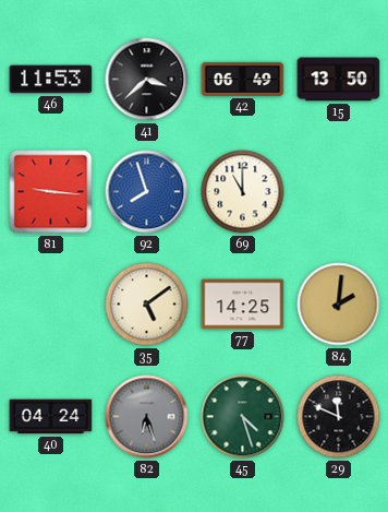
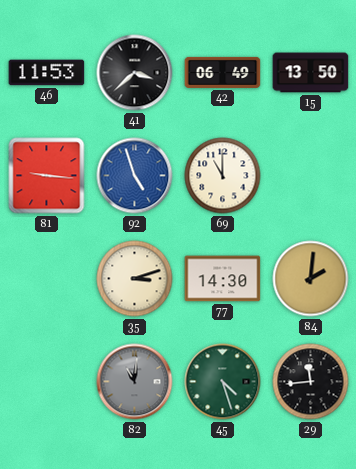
92: 7:57 -> 4:57
35: 5:09 -> 3:12
77: 14:25 -> 14:30
40: 04:24 -> none
82: 6:27 -> 11:01
29: 11:49 -> 11:44
